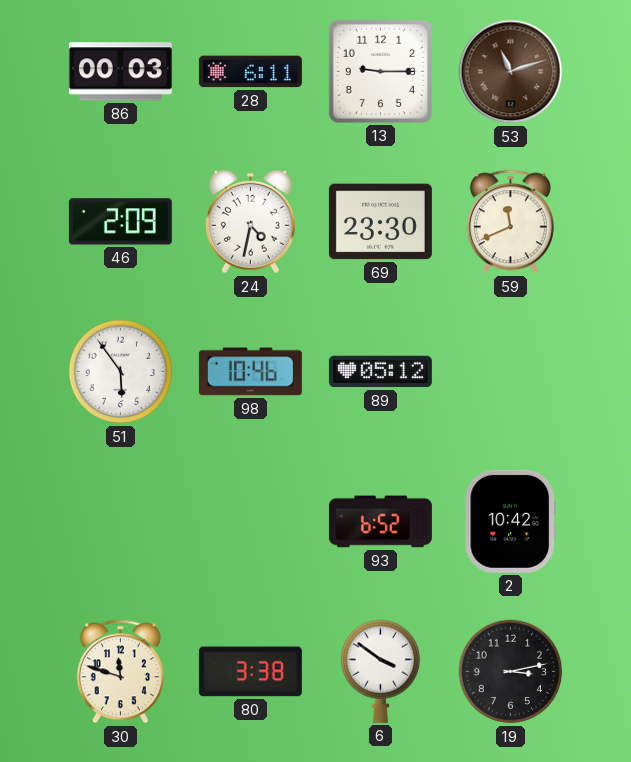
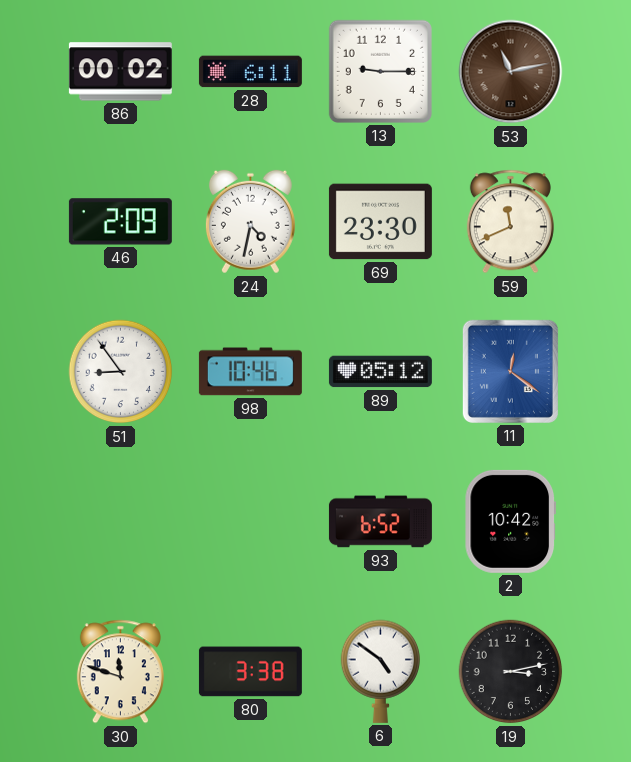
86: 00:03 -> 00:02
53: 11:12 -> 11:13
51: 5:54 -> 8:54
11: none -> 12:21
6: 3:51 -> 4:51
